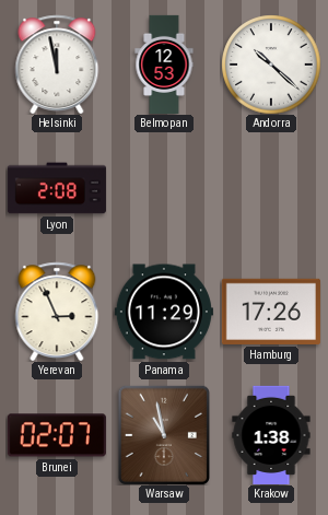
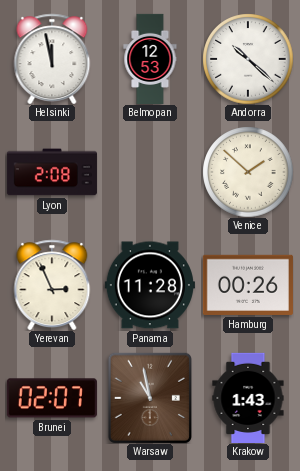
Venice: none -> 1:52
Panama: 11:29 -> 11:28
Hamburg: 17:26 -> 00:26
Krakow: 1:38 -> 1:43
